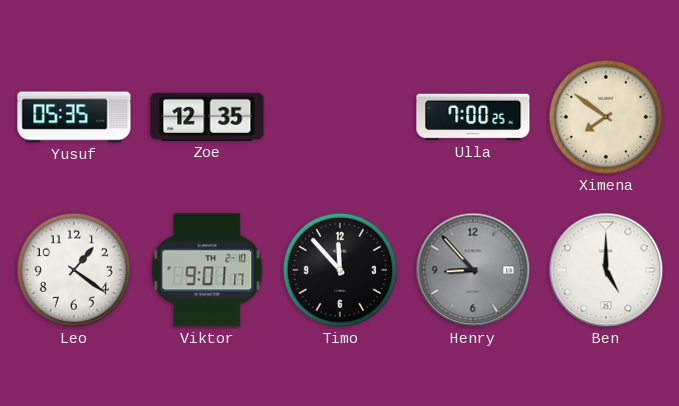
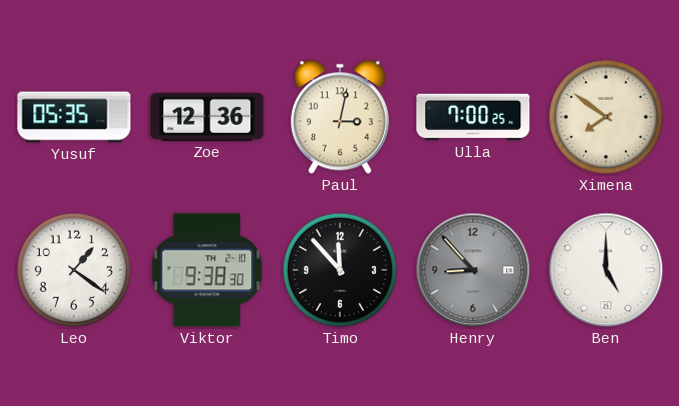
Zoe: 12:35 -> 12:36
Paul: none -> 3:02
Viktor: 9:01 -> 9:38
